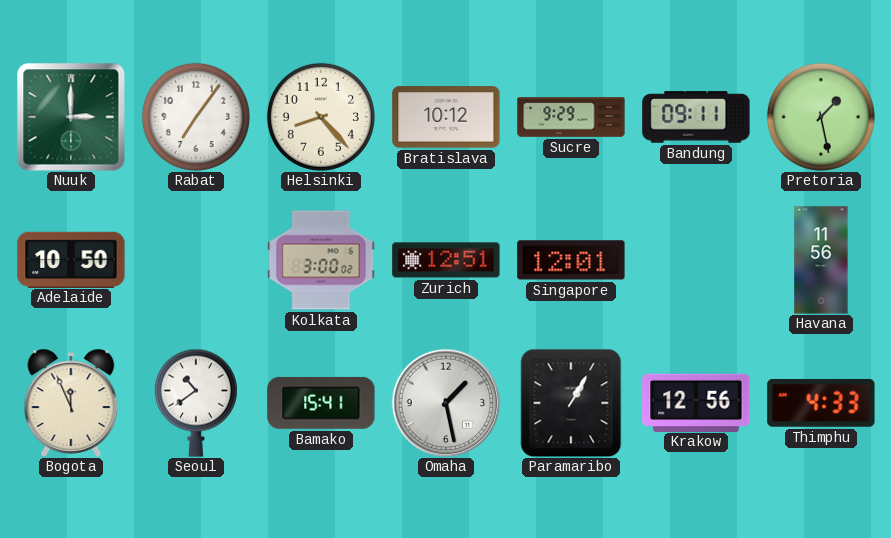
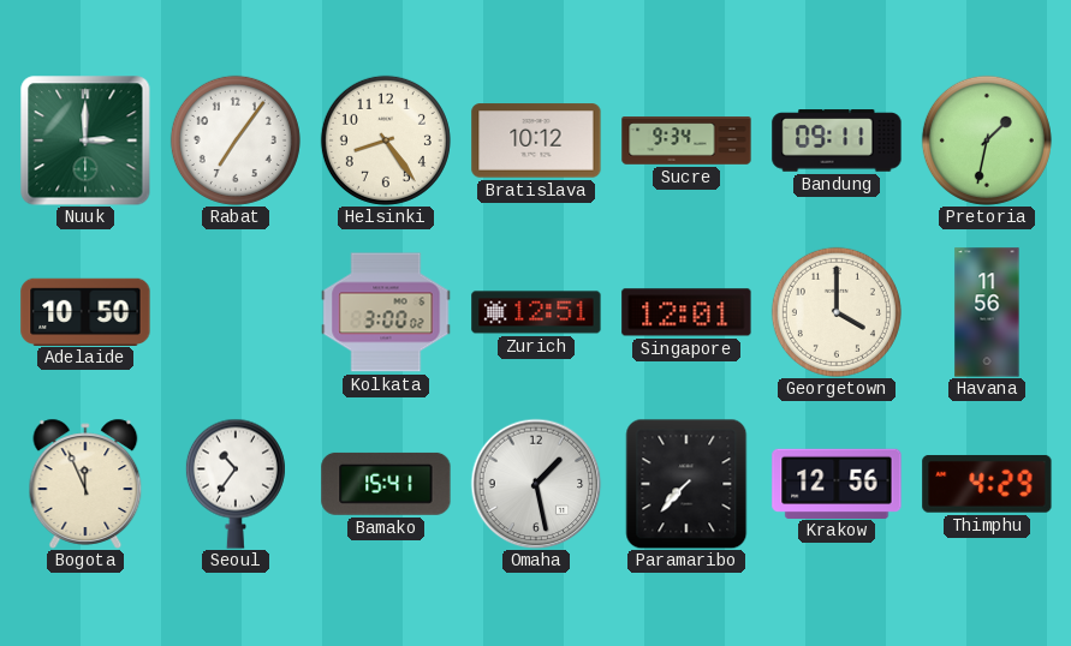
Helsinki: 8:23 -> 8:24
Sucre: 9:29 -> 9:34
Pretoria: 1:28 -> 1:32
Georgetown: none -> 4:00
Seoul: 10:39 -> 10:36
Paramaribo: 1:05 -> 7:37
Thimphu: 4:33 -> 4:29
